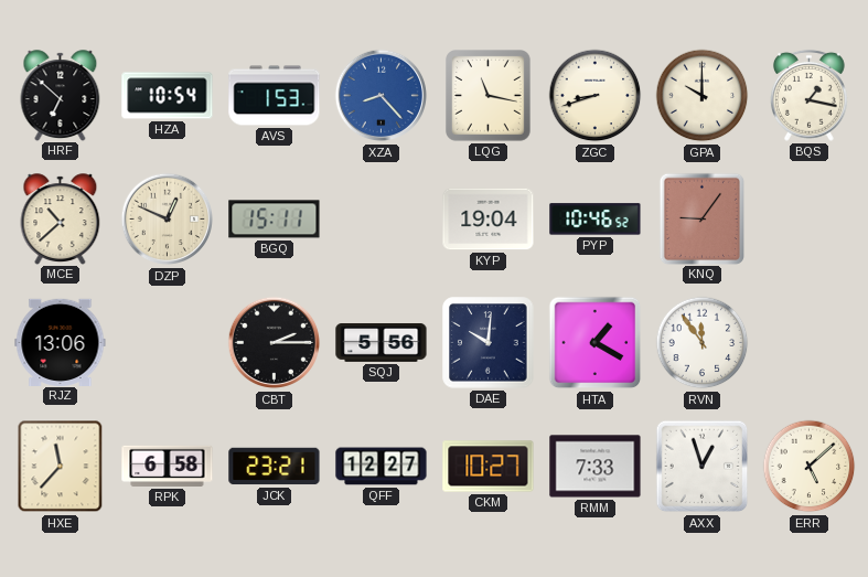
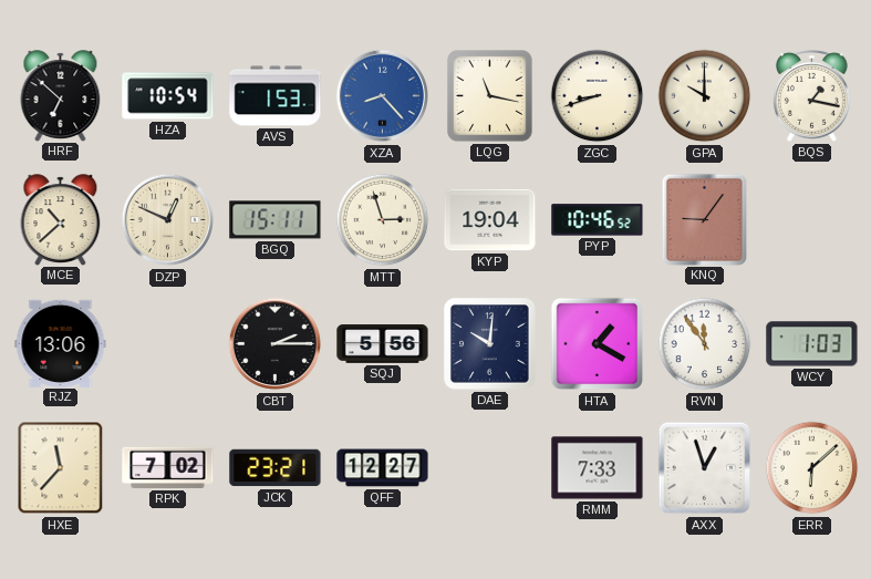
MTT: none -> 2:57
WCY: none -> 1:03
RPK: 6:58 -> 7:02
CKM: 10:27 -> none
ERR: 5:08 -> 6:08
